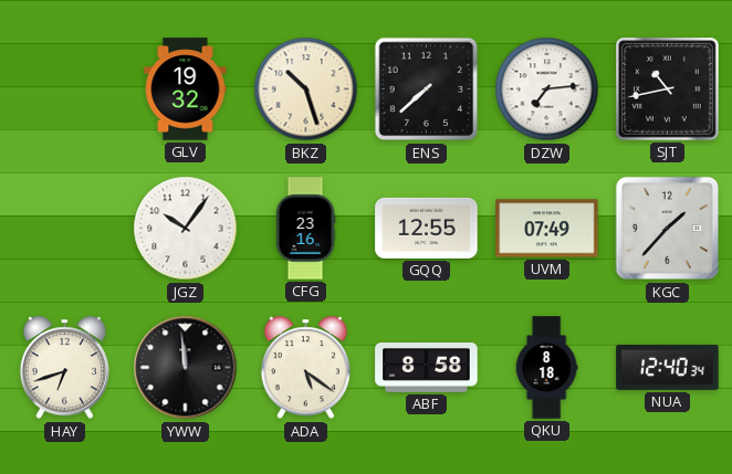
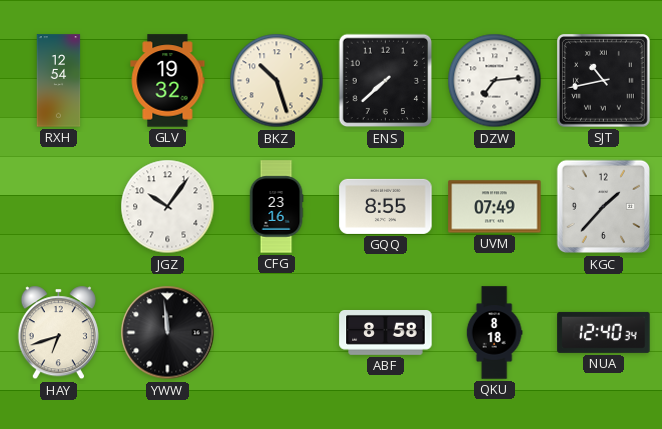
RXH: none -> 12:54
GQQ: 12:55 -> 8:55
ADA: 5:21 -> none
